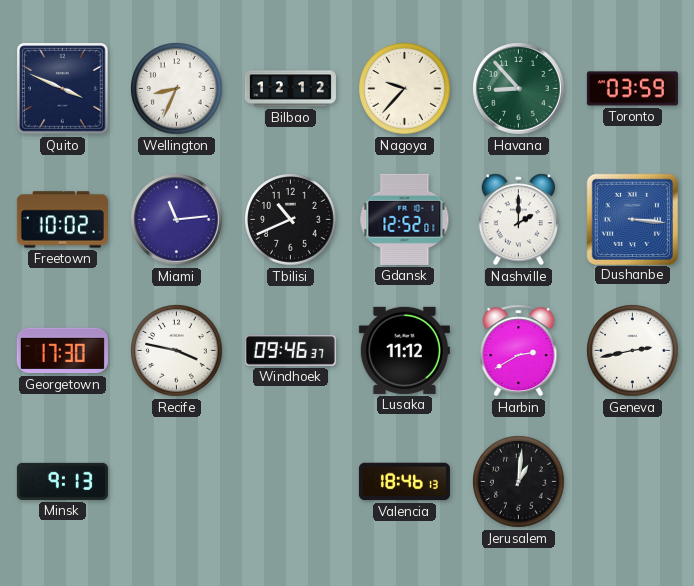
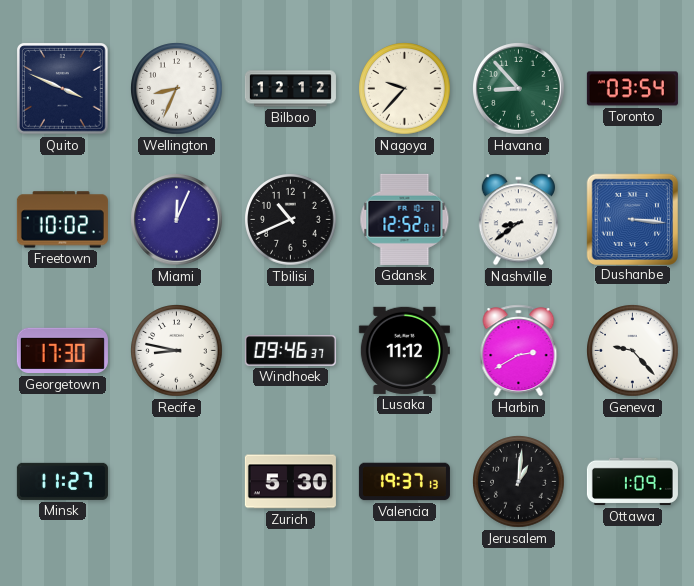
Toronto: 03:59 -> 03:54
Miami: 11:14 -> 12:04
Nashville: 2:00 -> 8:39
Recife: 3:47 -> 8:47
Geneva: 2:43 -> 9:23
Minsk: 9:13 -> 11:27
Zurich: none -> 5:30
Valencia: 18:46 -> 19:37
Ottawa: none -> 1:09
